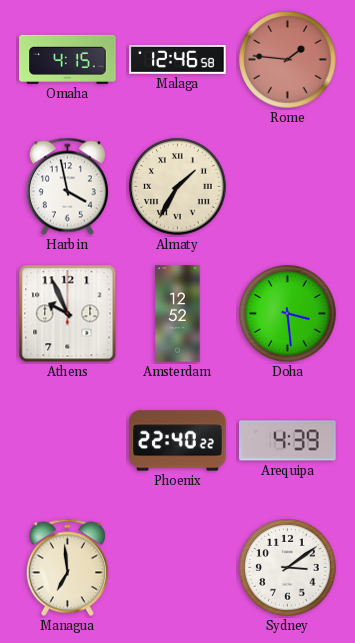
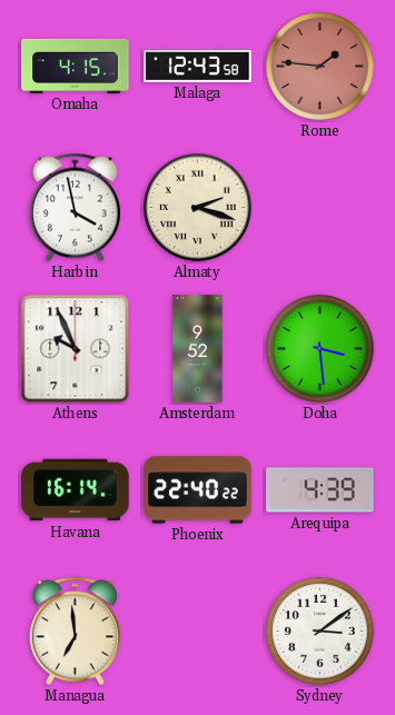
Malaga: 12:46 -> 12:43
Almaty: 1:35 -> 2:18
Amsterdam: 12:52 -> 9:52
Havana: none -> 16:14
